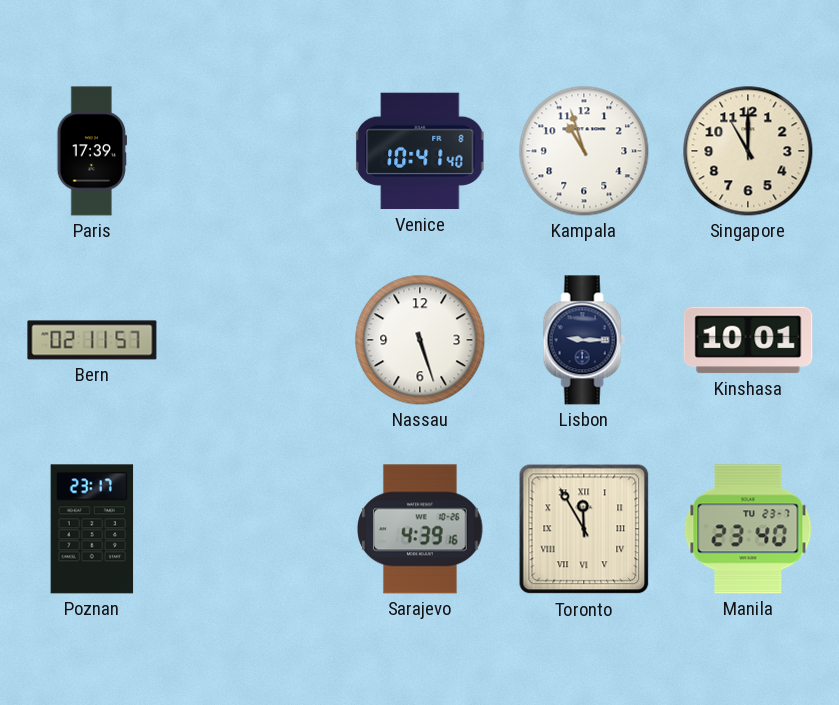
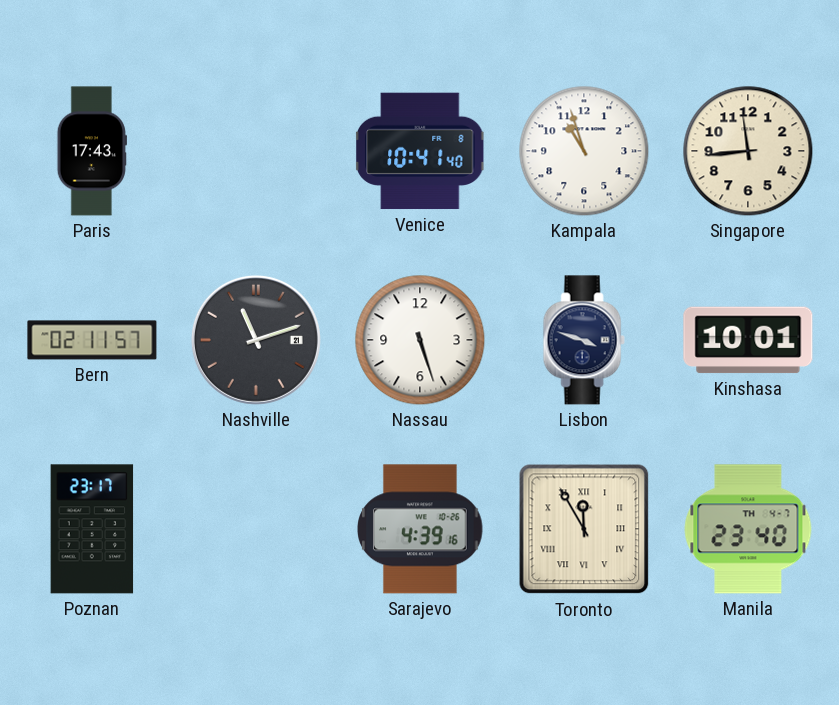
Paris: 17:39 -> 17:43
Singapore: 11:00 -> 11:44
Nashville: none -> 11:12
Lisbon: 9:15 -> 3:48
Manila date: TU 23-7 -> TH 4-7
